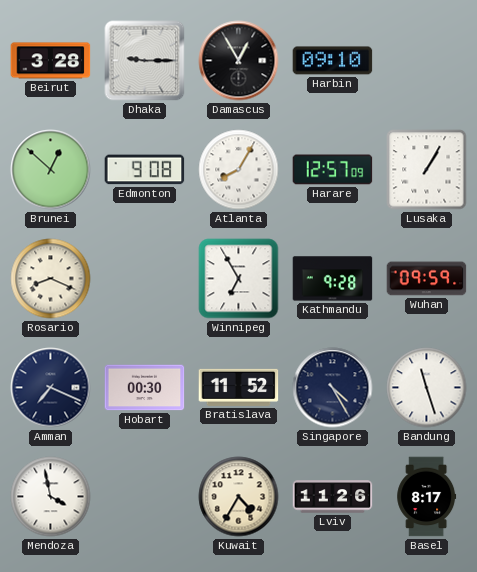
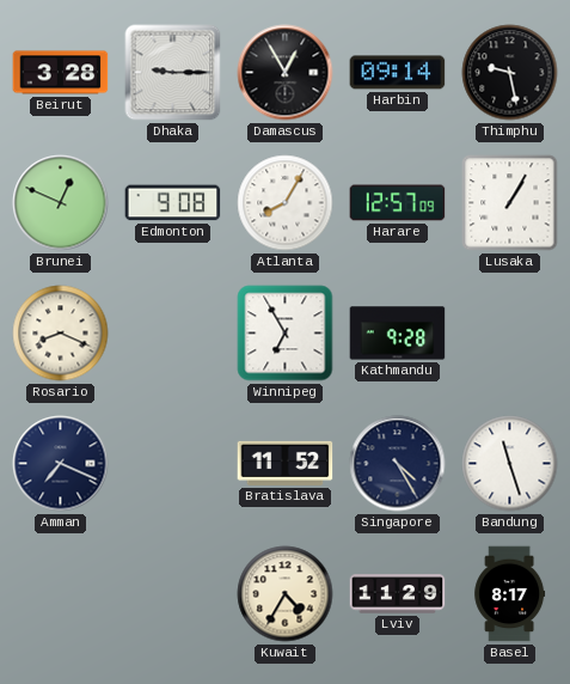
Harbin: 09:10 -> 09:14
Thimphu: none -> 9:28
Brunei: 12:52 -> 12:49
Wuhan: 09:59 -> none
Hobart: 00:30 -> none
Mendoza: 3:58 -> none
Lviv: 11:26 -> 11:29
